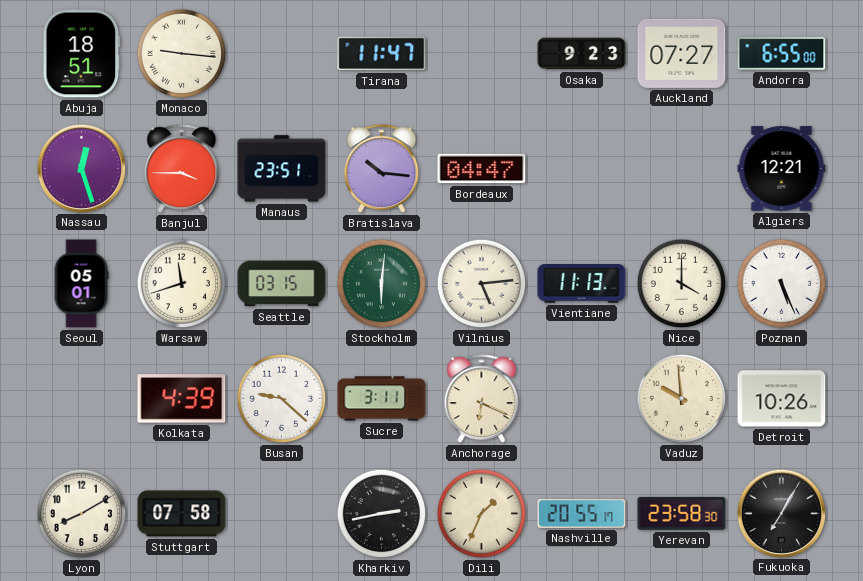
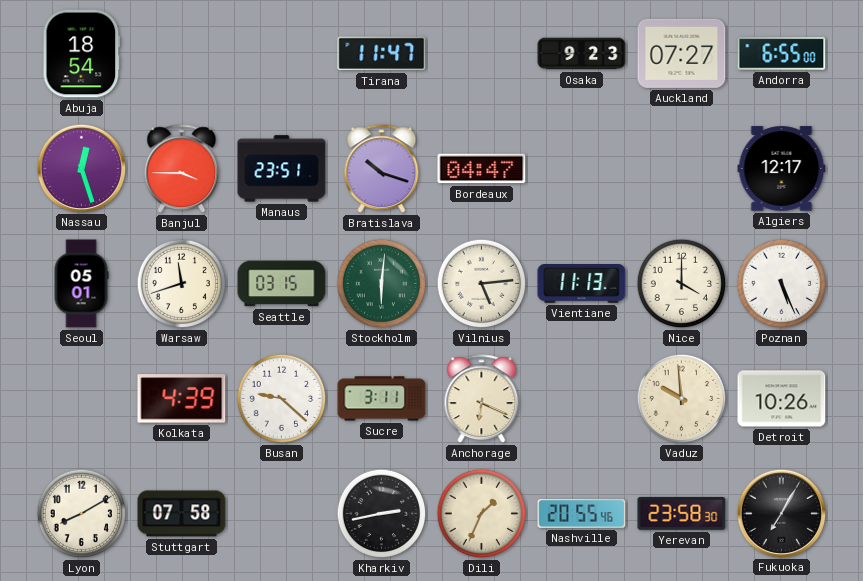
Abuja: 18:51 -> 18:54
Monaco: 9:16 -> none
Bratislava: 10:16 -> 10:18
Algiers: 12:21 -> 12:17
Nashville: 20:55:17 -> 20:55:46
